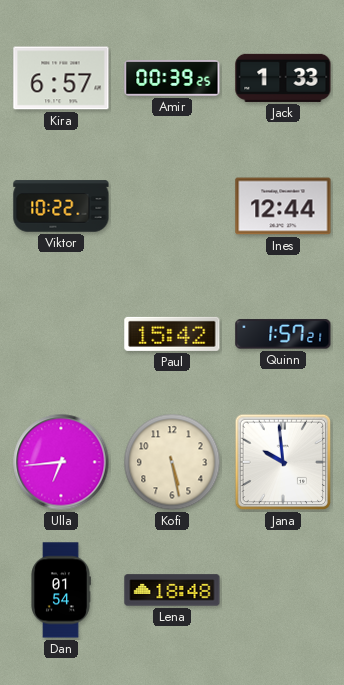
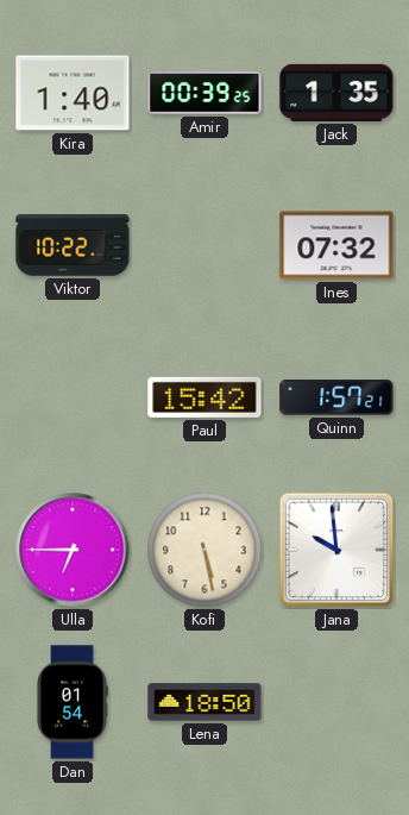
Kira: 6:57 -> 1:40
Jack: 1:33 -> 1:35
Ines: 12:44 -> 07:32
Ulla: 6:44 -> 6:45
Lena: 18:48 -> 18:50
